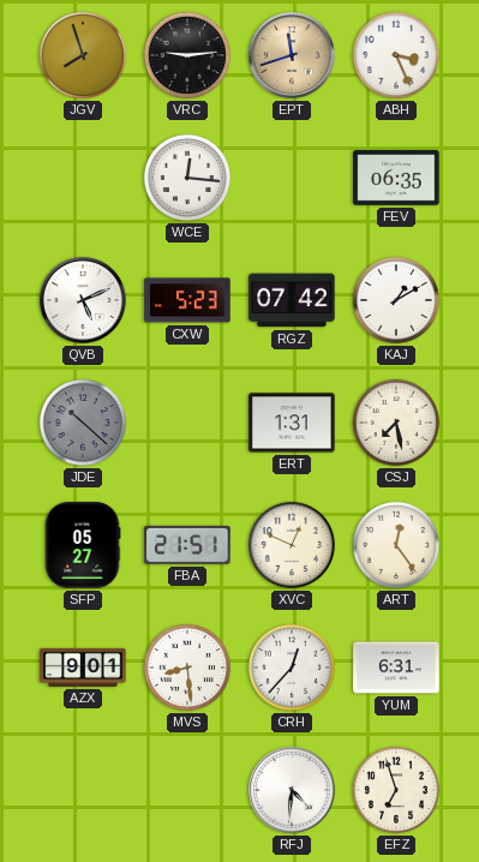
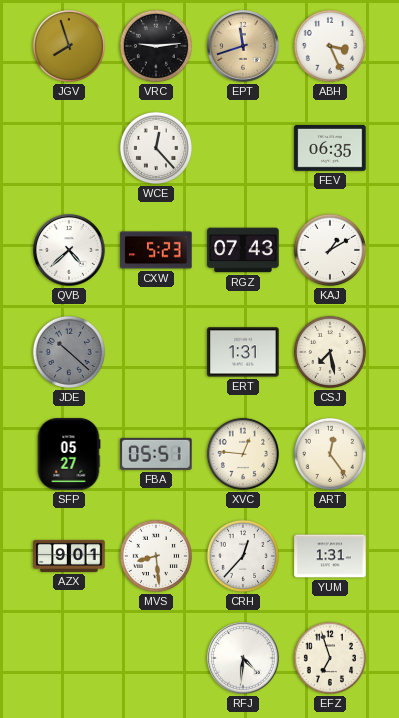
WCE: 12:16 -> 12:23
QVB: 5:11 -> 4:38
RGZ: 07:42 -> 07:43
FBA: 21:51 -> 05:51
XVC: 12:49 -> 12:46
YUM: 6:31 -> 1:31
